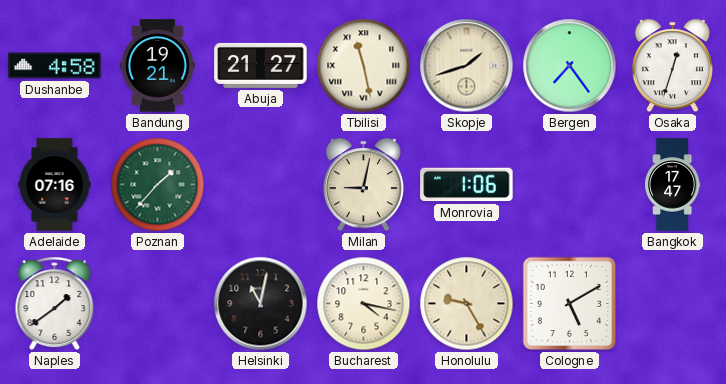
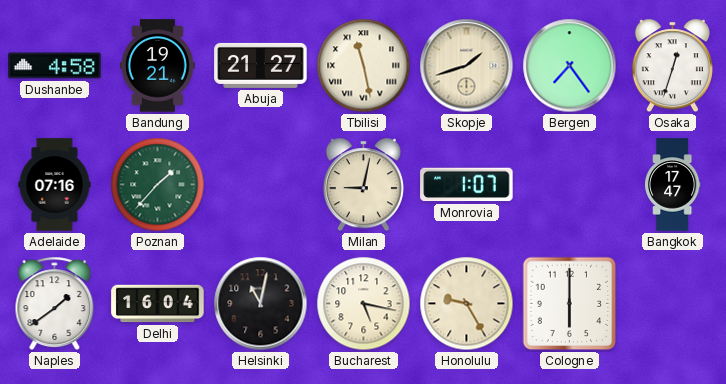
Monrovia: 1:06 -> 1:07
Delhi: none -> 16:04
Bucharest: 4:17 -> 5:17
Cologne: 5:10 -> 6:00
